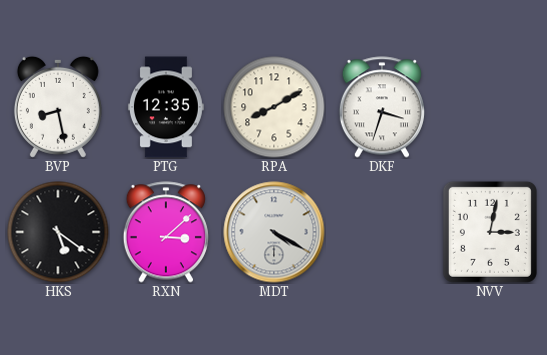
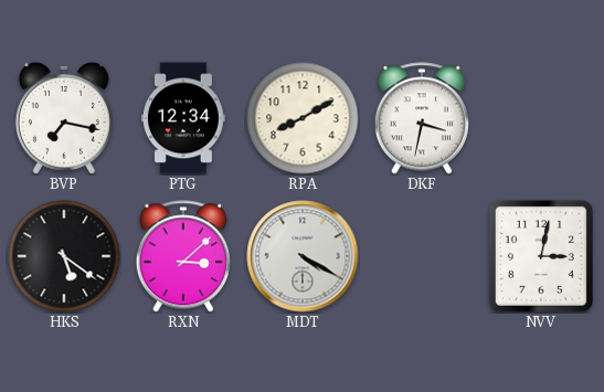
BVP: 8:28 -> 7:17
PTG: 12:35 -> 12:34
DKF: 3:33 -> 3:32
